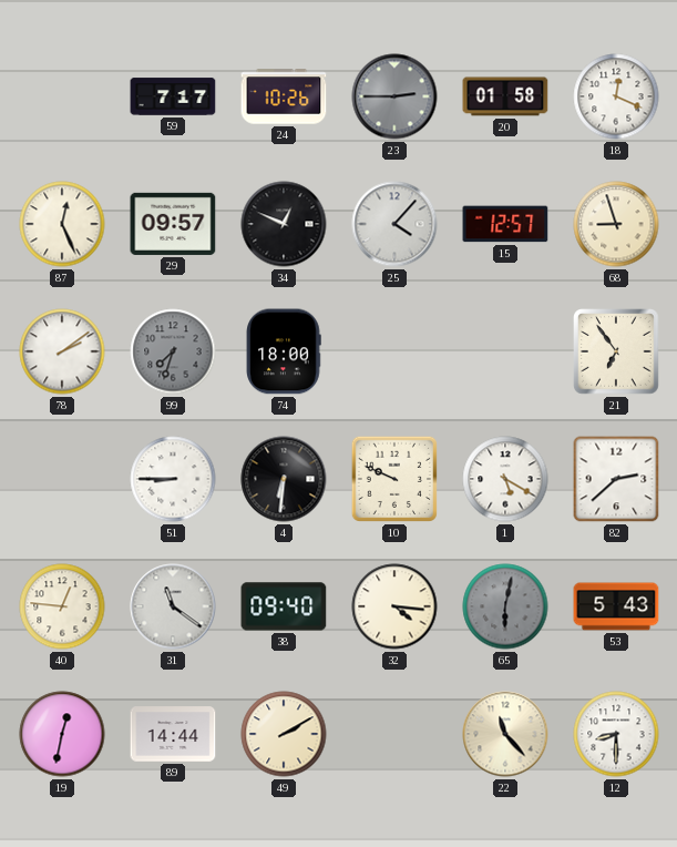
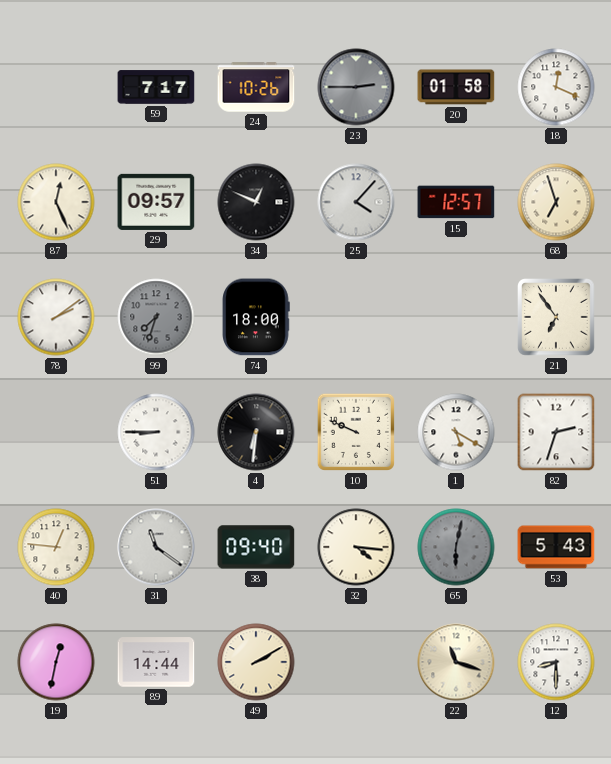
68: 8:57 -> 6:57
82: 2:38 -> 2:33
22: 11:23 -> 11:18
